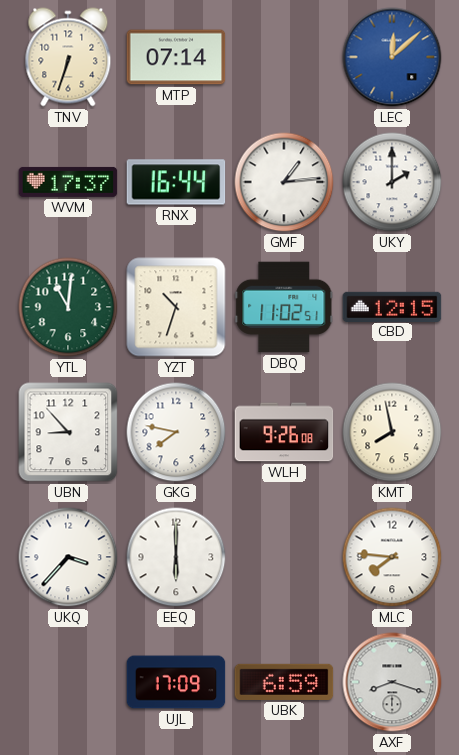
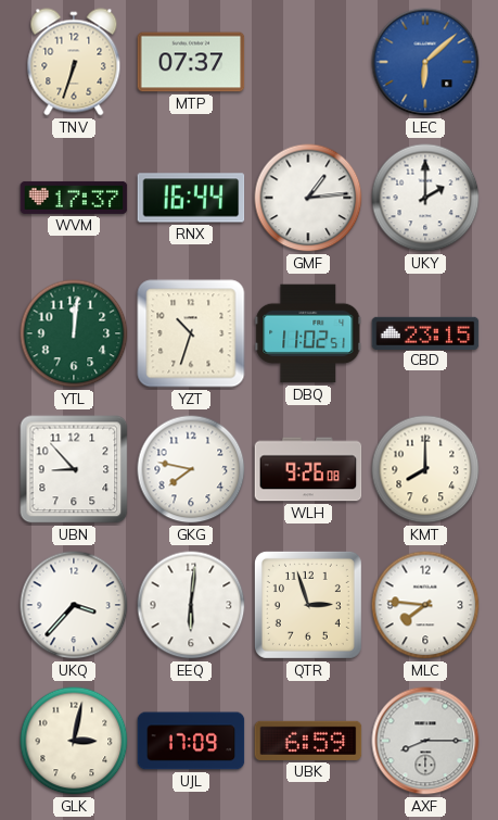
MTP: 07:14 -> 07:37
LEC: 12:08 -> 6:08
YTL: 11:01 -> 12:01
CBD: 12:15 -> 23:15
KMT: 7:58 -> 8:00
EEQ: 6:00 -> 6:01
QTR: none -> 2:57
GLK: none -> 3:02
AXF: 8:18 -> 8:15
